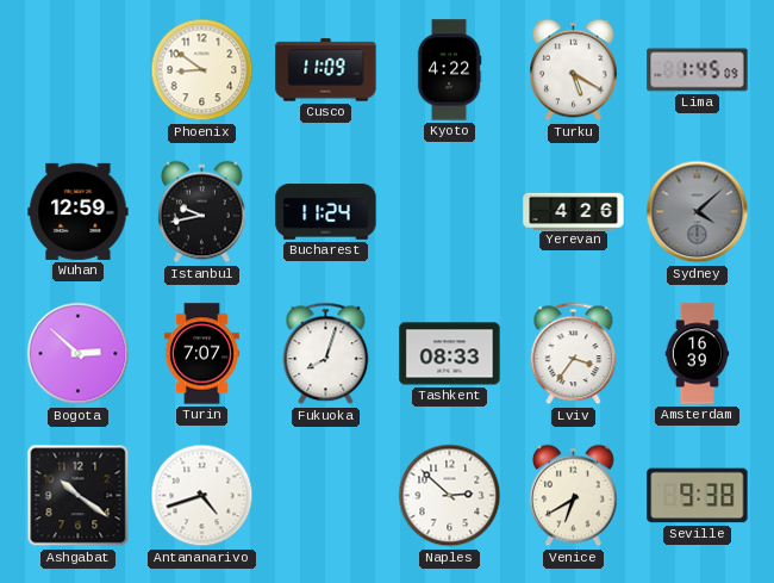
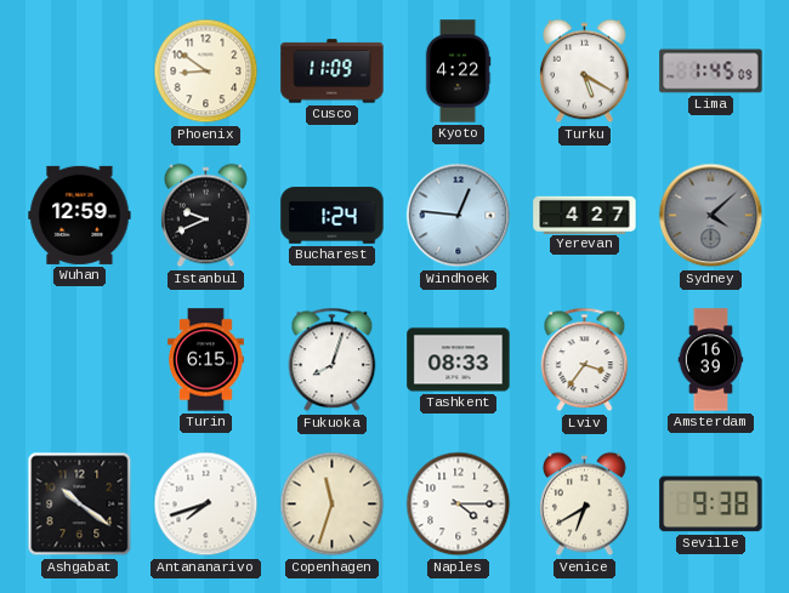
Istanbul: 9:43 -> 9:41
Bucharest: 11:24 -> 1:24
Windhoek: none -> 12:46
Yerevan: 4:26 -> 4:27
Bogota: 2:52 -> none
Turin: 7:07 -> 6:15
Antananarivo: 4:42 -> 7:42
Copenhagen: none -> 11:33
Naples: 2:52 -> 4:15
